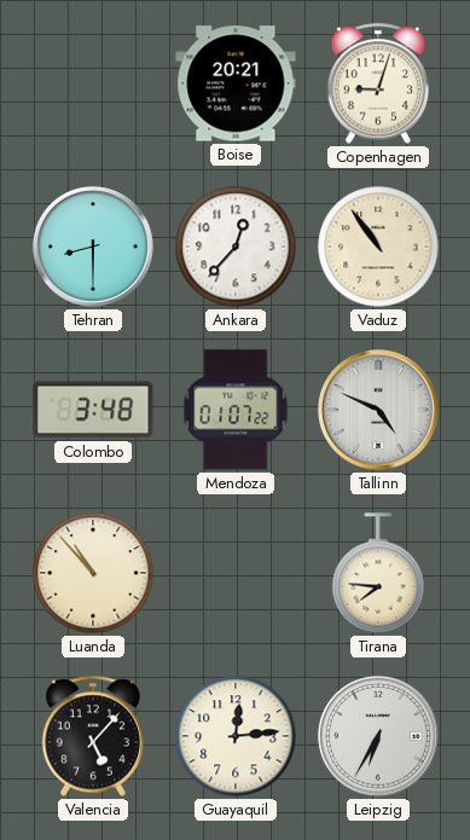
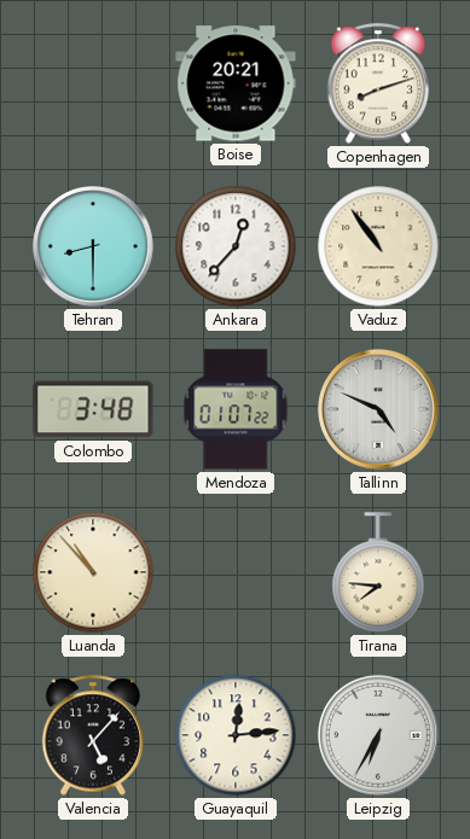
Copenhagen: 9:03 -> 8:12
